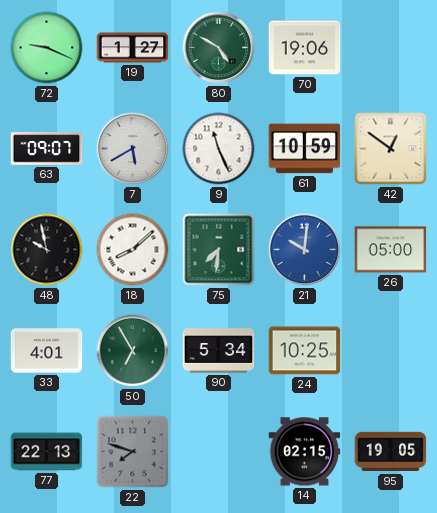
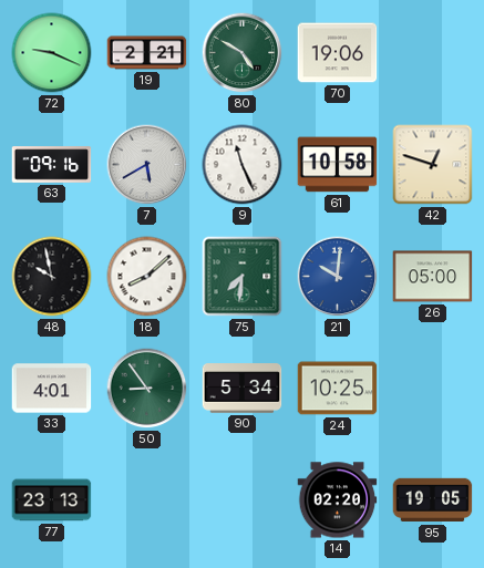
19: 1:27 -> 2:21
63: 09:07 -> 09:16
61: 10:59 -> 10:58
42: 12:51 -> 12:48
50: 6:55 -> 8:54
77: 22:13 -> 23:13
22: 7:48 -> none
14: 02:15 -> 02:20
